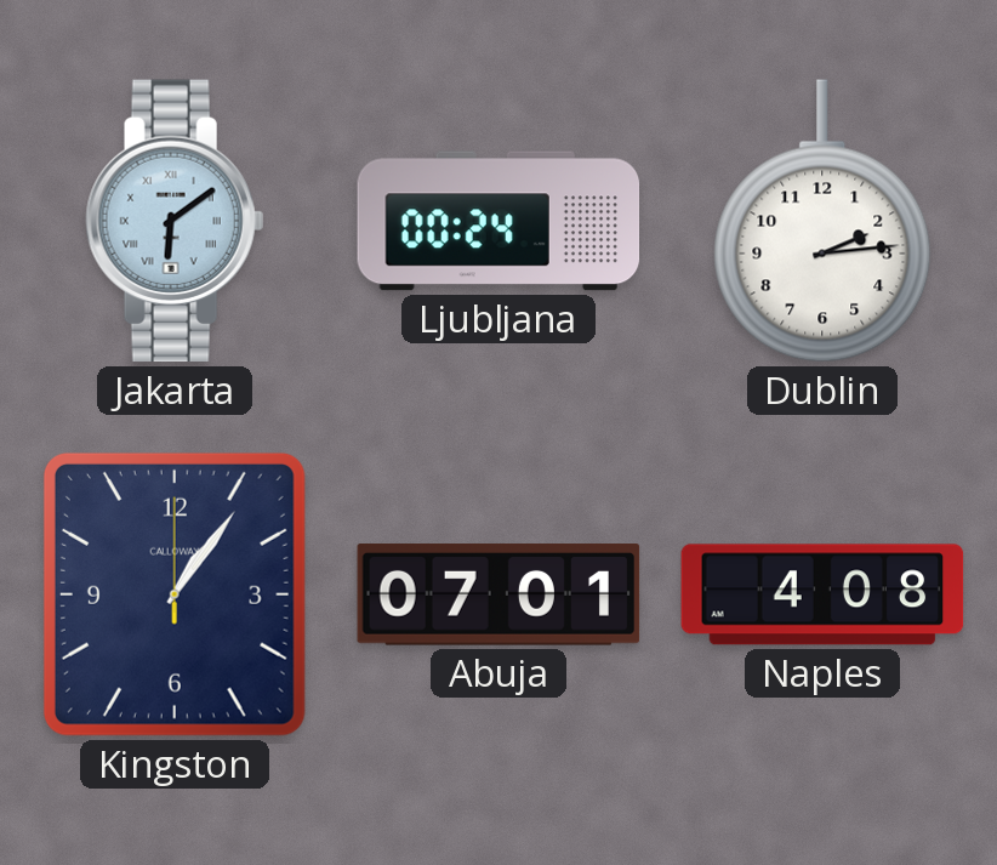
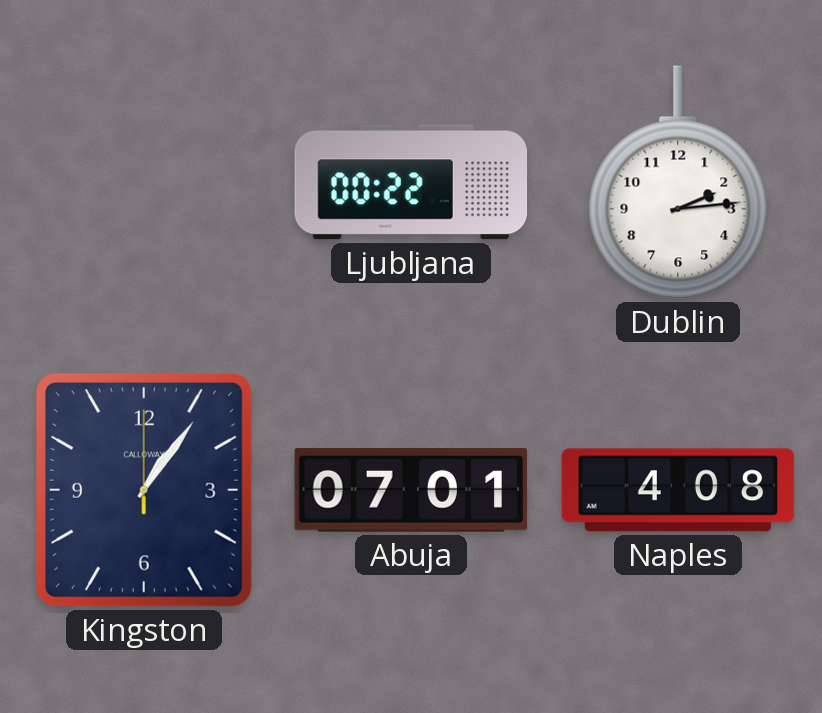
Jakarta: 6:09 -> none
Ljubljana: 00:24 -> 00:22
